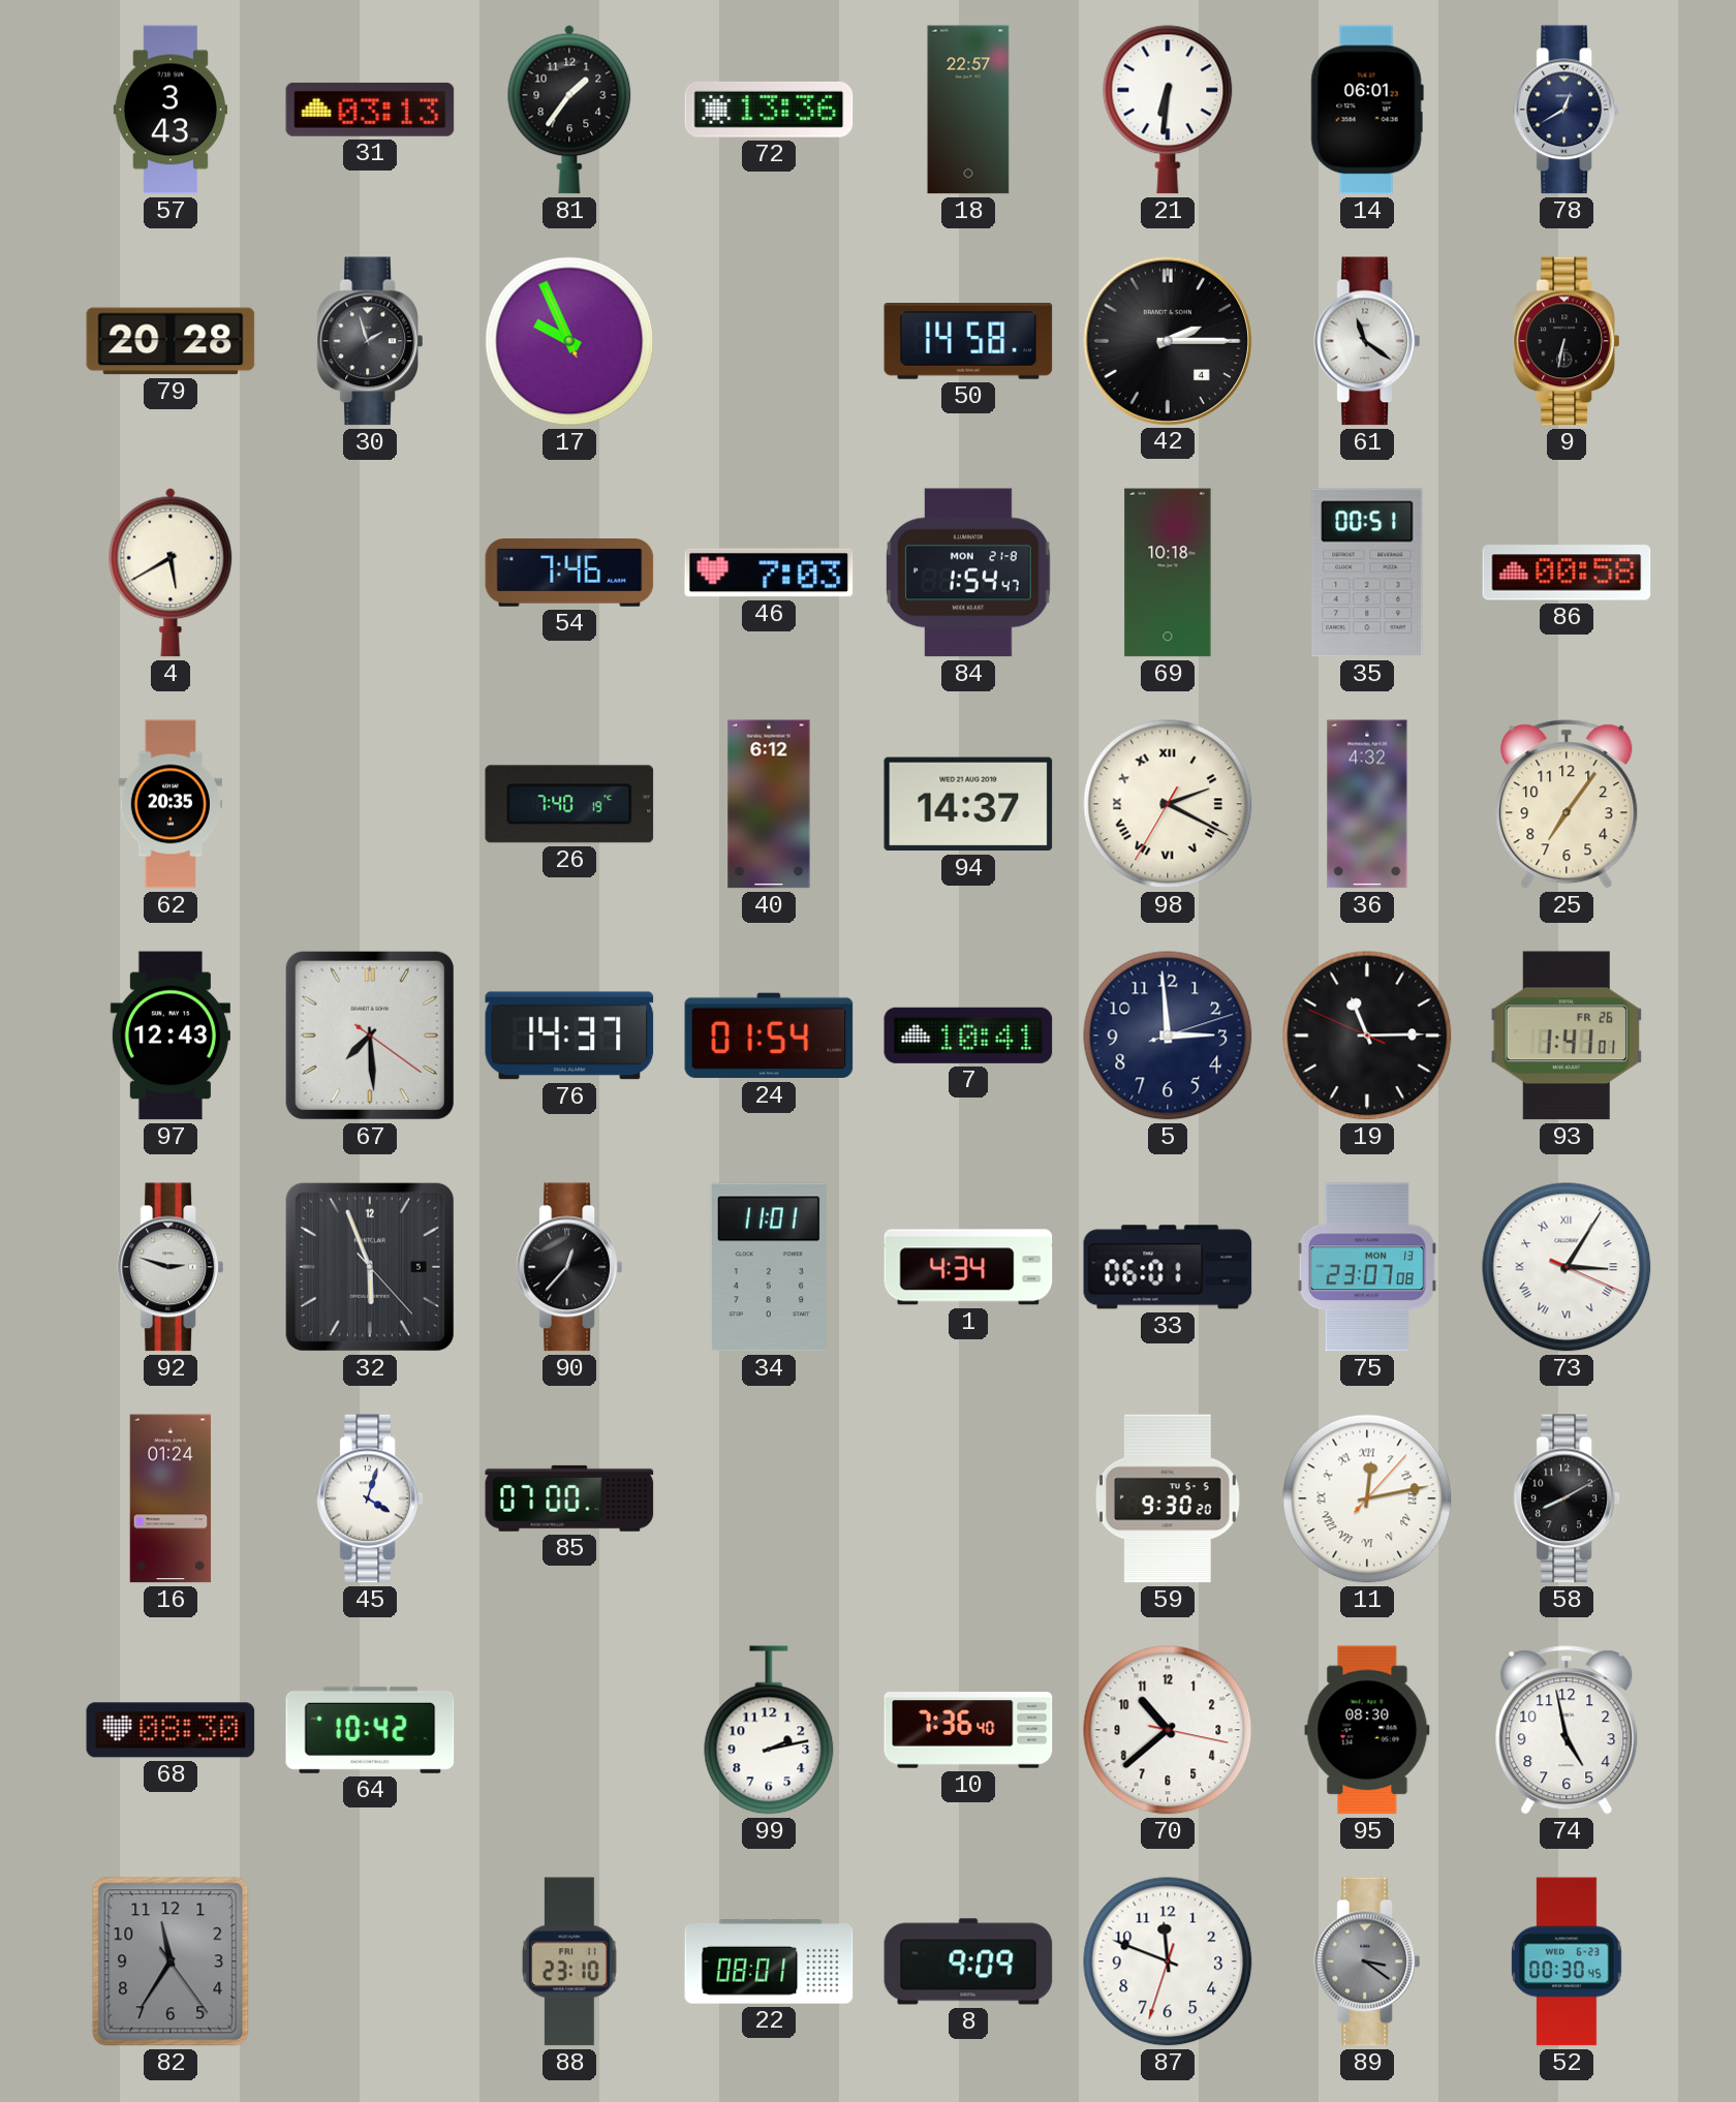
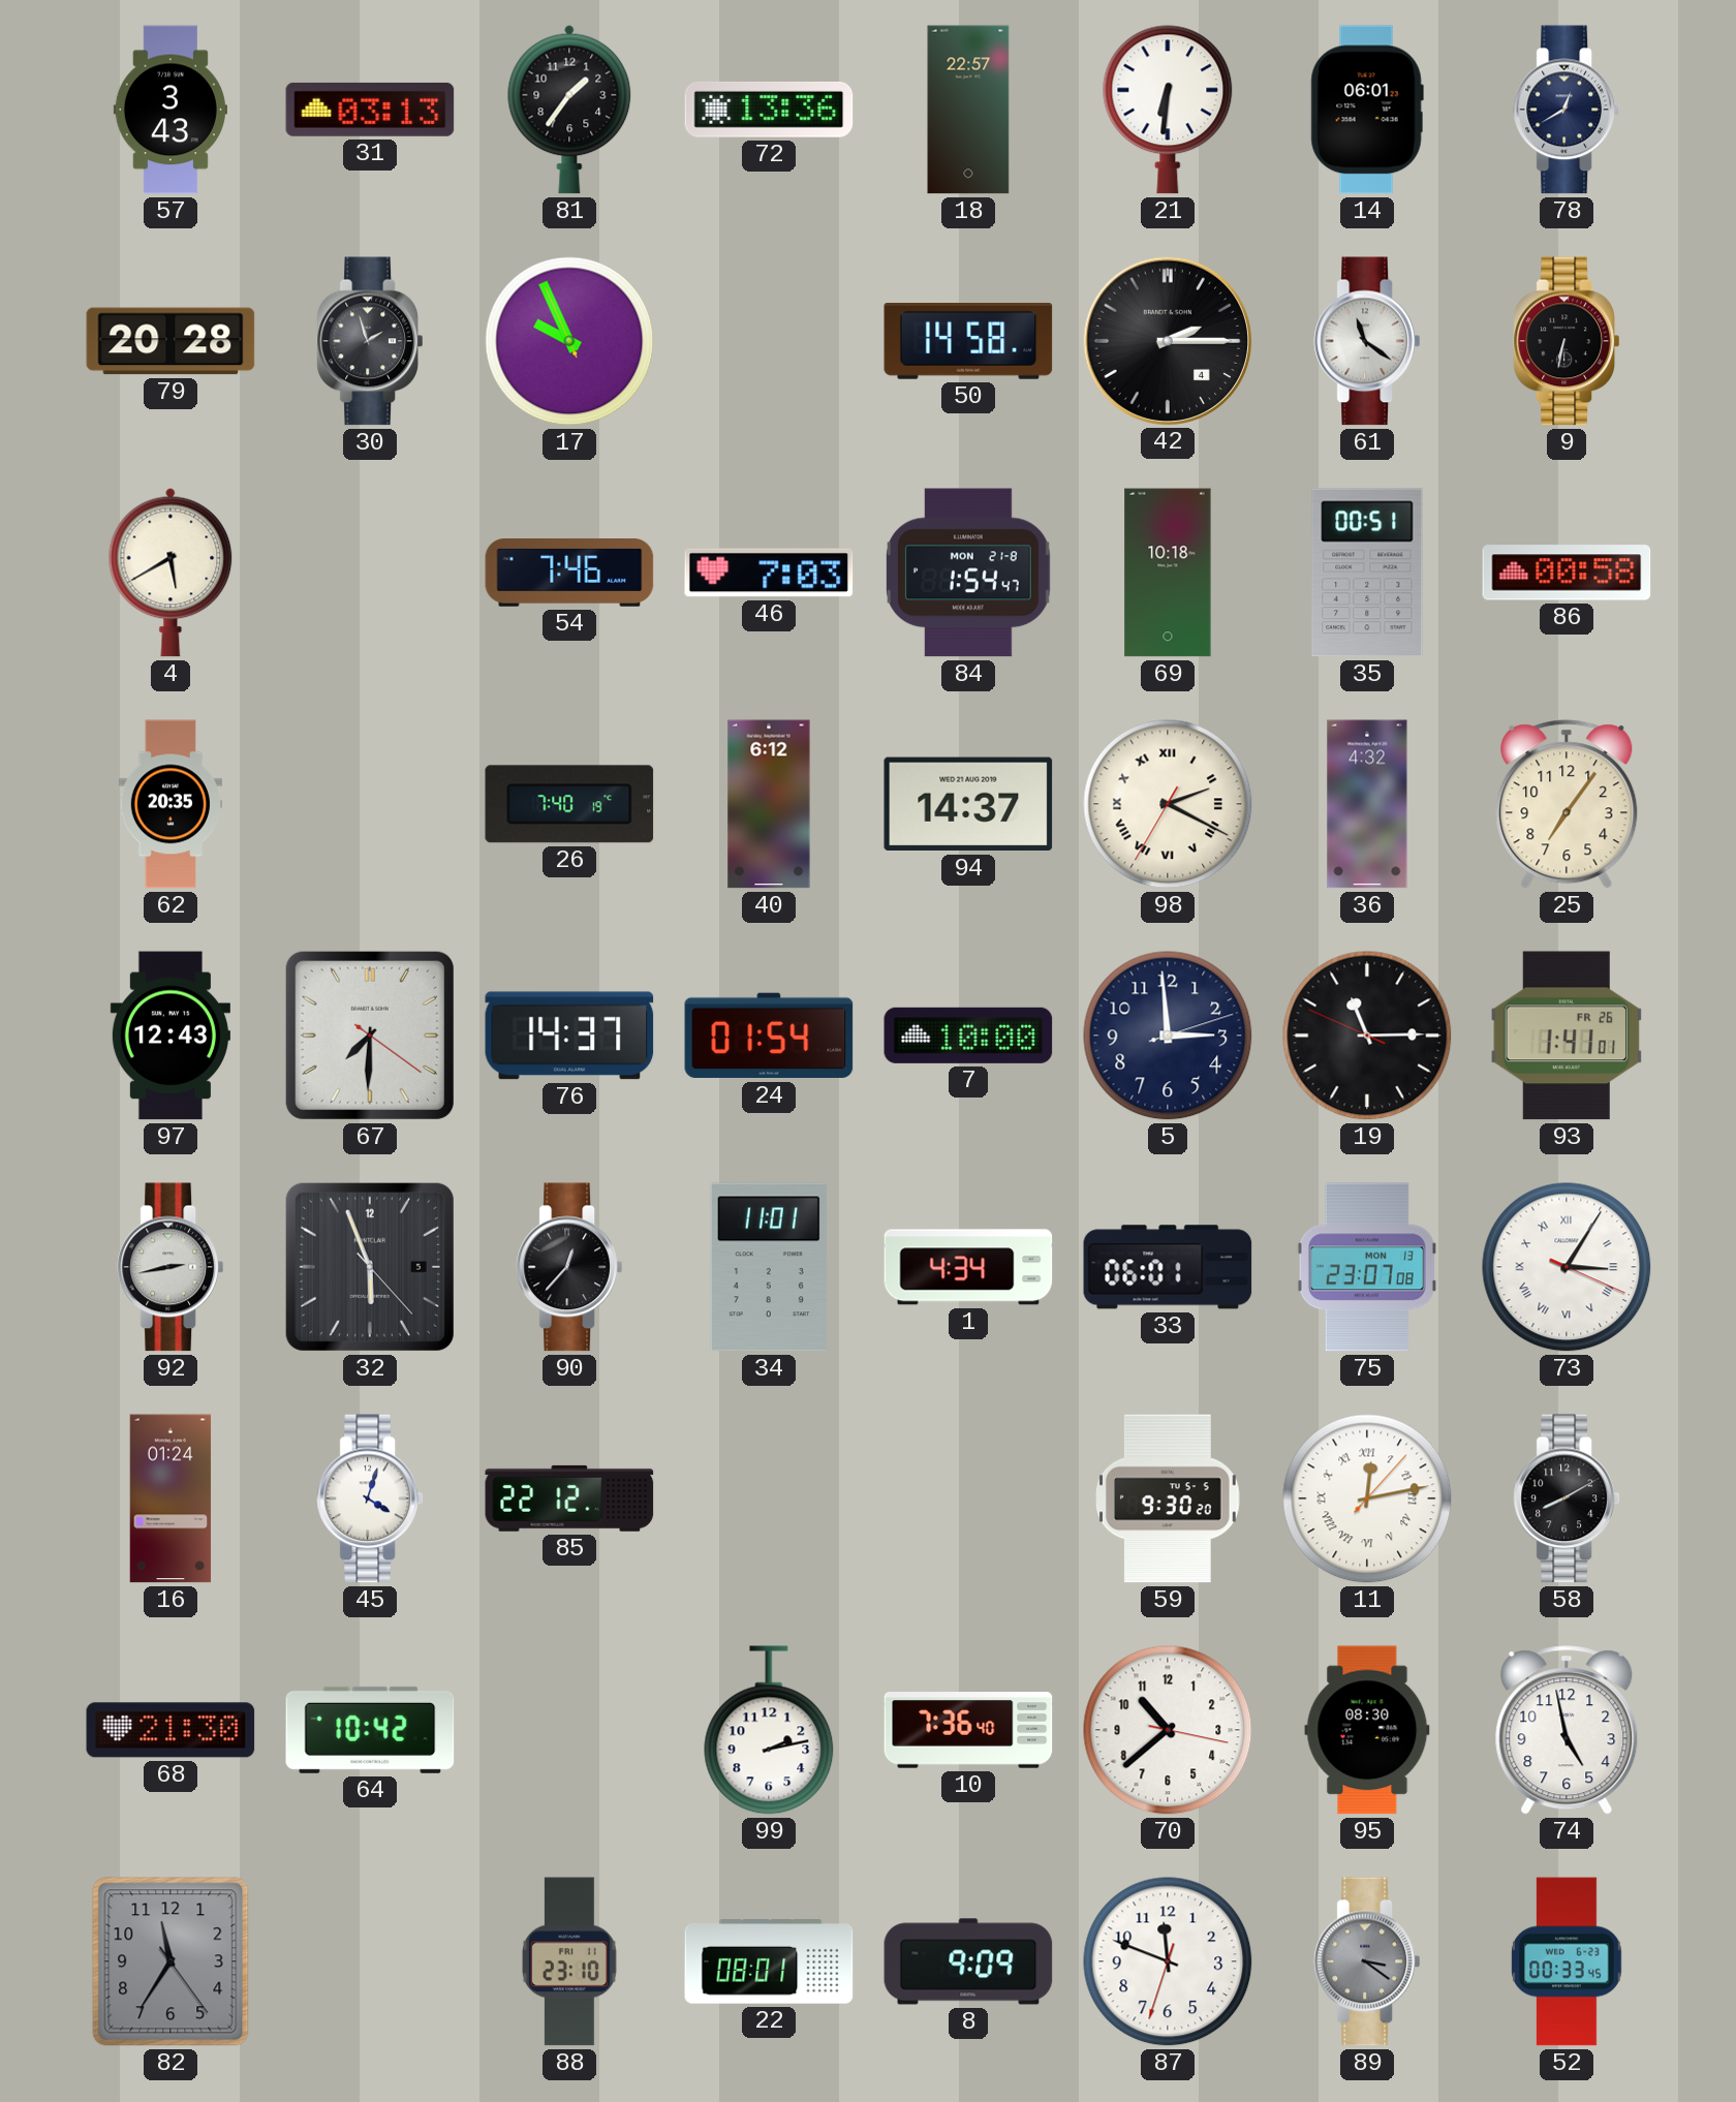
67: 7:29 -> 7:30
7: 10:41 -> 10:00
92: 2:48 -> 2:43
85: 07:00 -> 22:12
68: 08:30 -> 21:30
52: 00:30 -> 00:33
